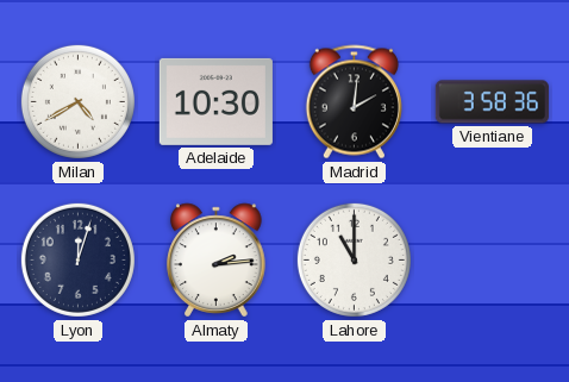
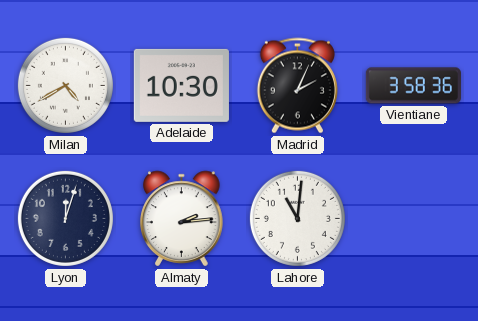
Madrid: 2:01 -> 2:04
Lahore: 11:00 -> 11:01
